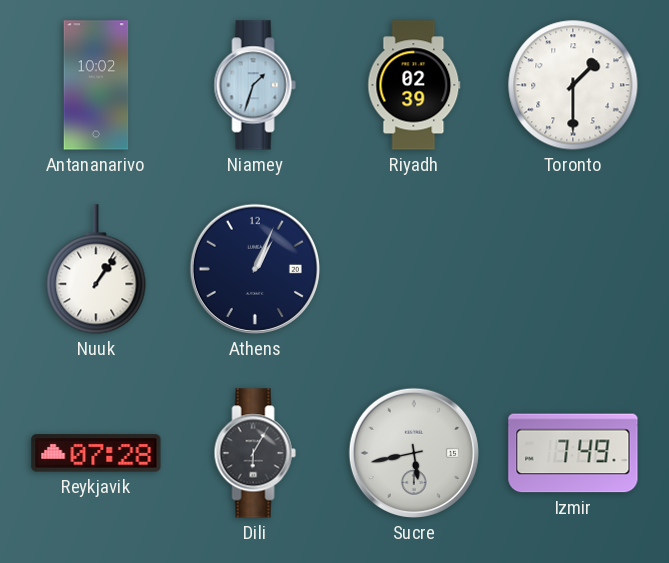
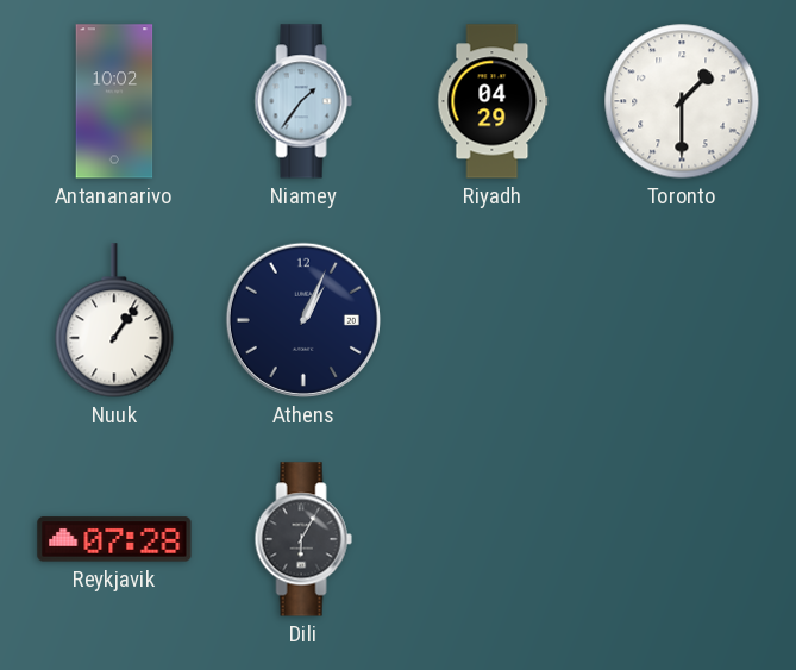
Niamey: 1:33 -> 1:36
Riyadh: 02:39 -> 04:29
Sucre: 5:43 -> none
Izmir: 7:49 -> none
